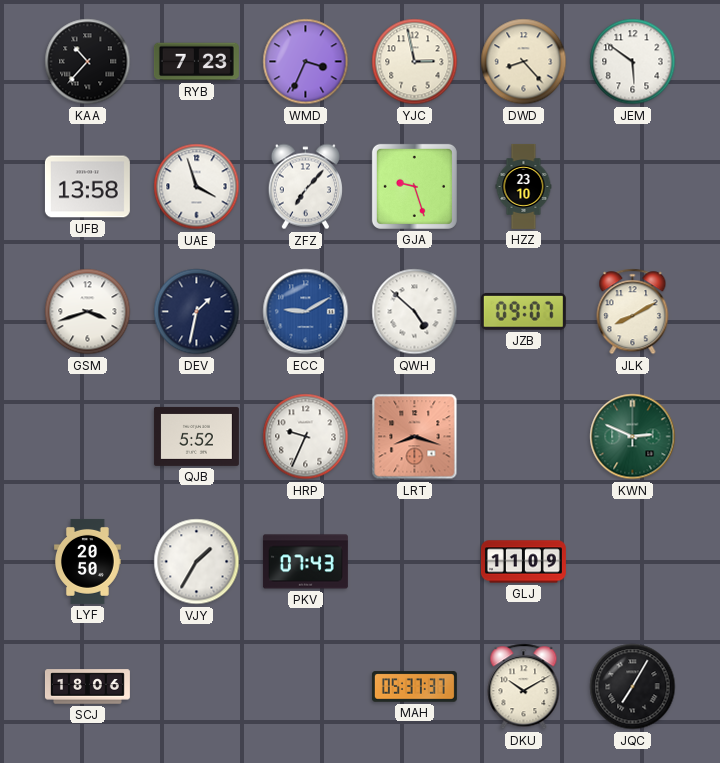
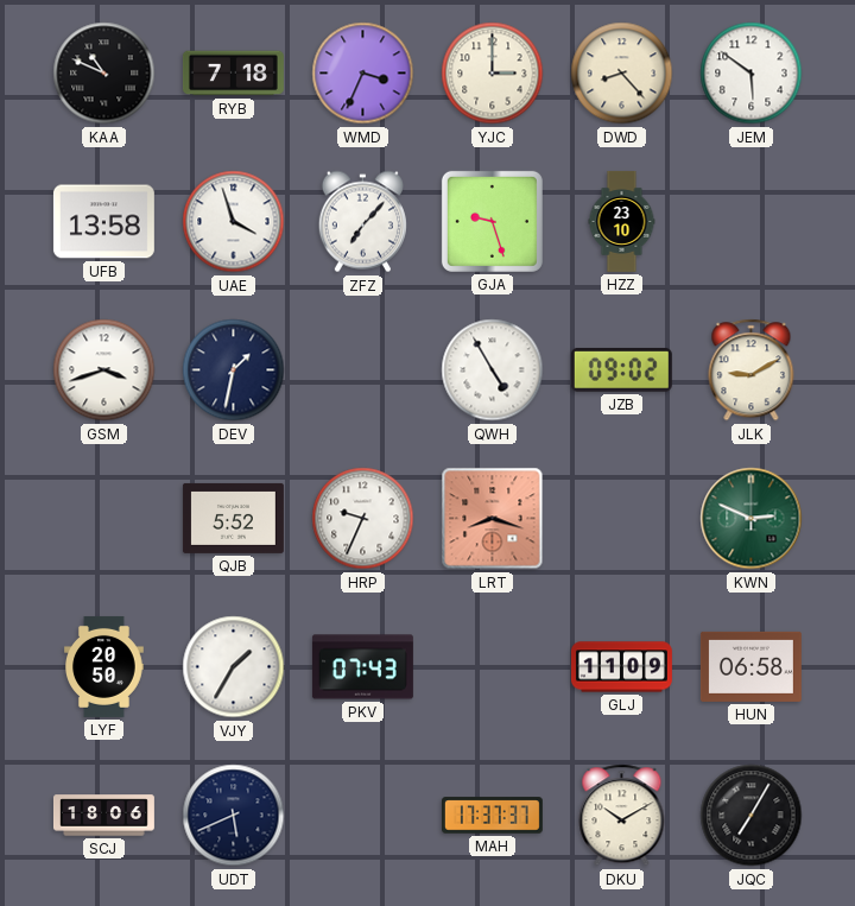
KAA: 10:37 -> 10:49
RYB: 7:23 -> 7:18
YJC: 2:58 -> 3:00
ECC: 9:10 -> none
QWH: 4:52 -> 4:55
JZB: 09:07 -> 09:02
JLK: 8:10 -> 9:10
HUN: none -> 06:58
UDT: none -> 5:41
MAH: 05:37 -> 17:37
